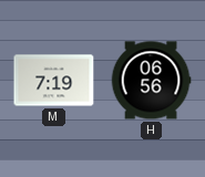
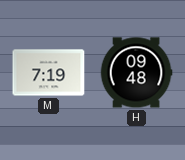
H: 06:56 -> 09:48
